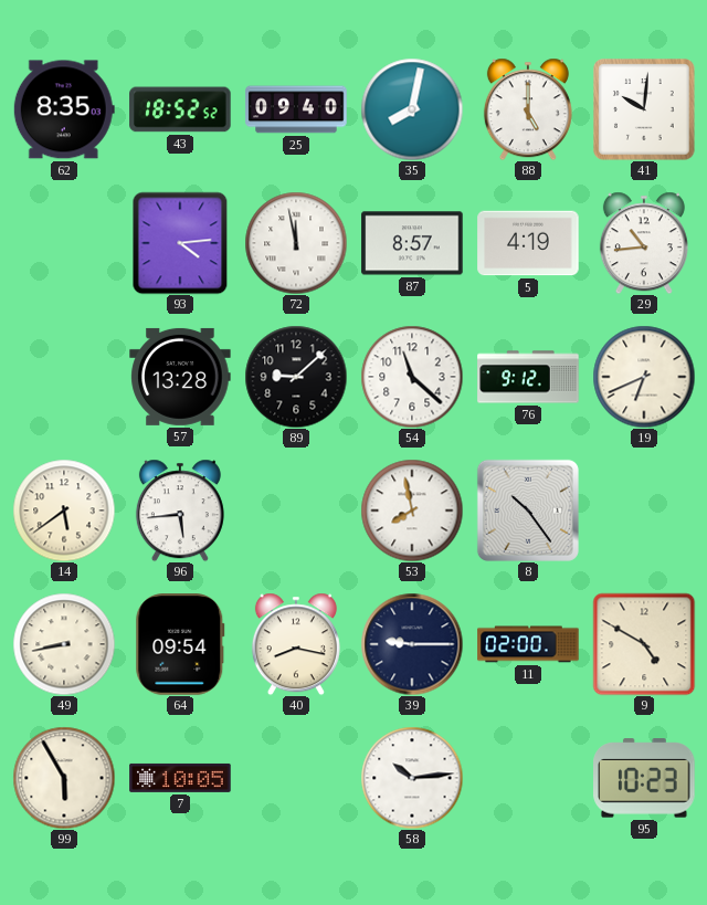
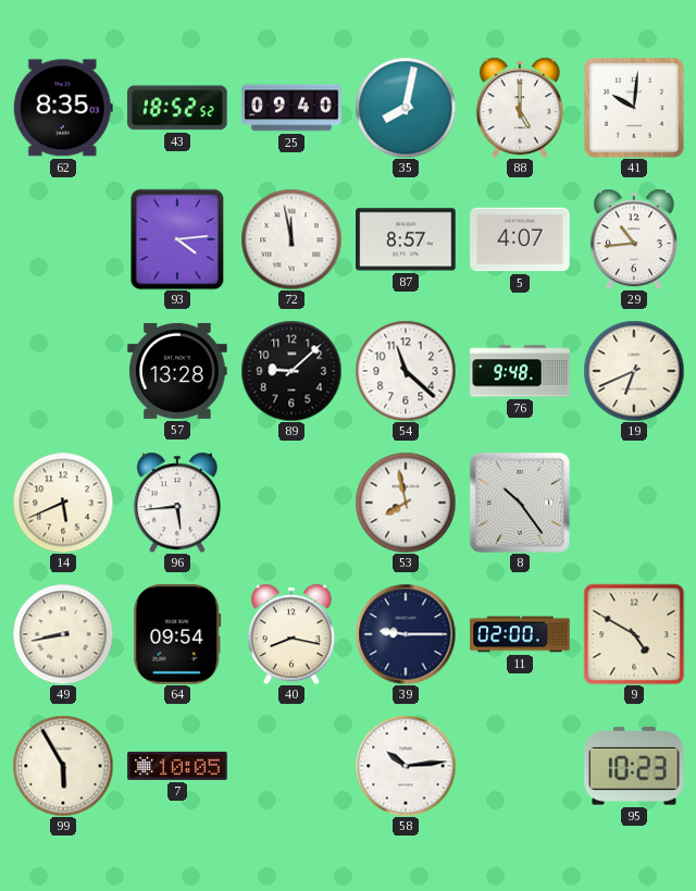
5: 4:19 -> 4:07
76: 9:12 -> 9:48
14: 5:39 -> 5:41
